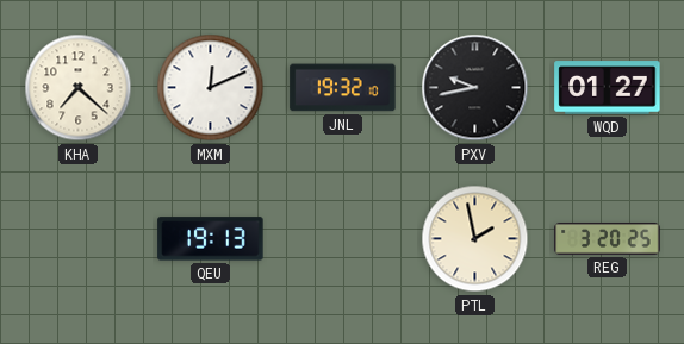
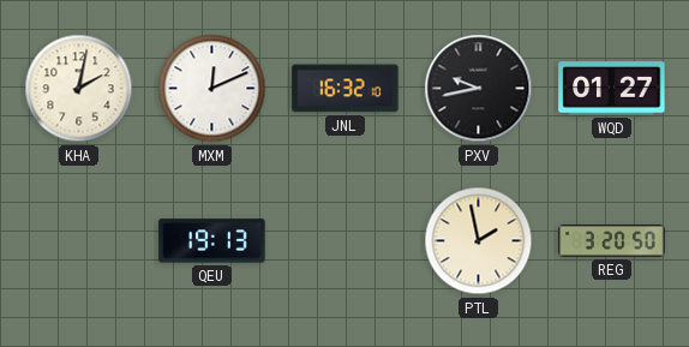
KHA: 7:22 -> 2:02
JNL: 19:32 -> 16:32
REG: 3:20:25 -> 3:20:50
